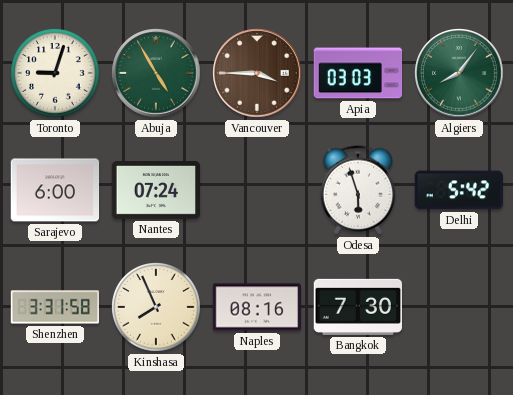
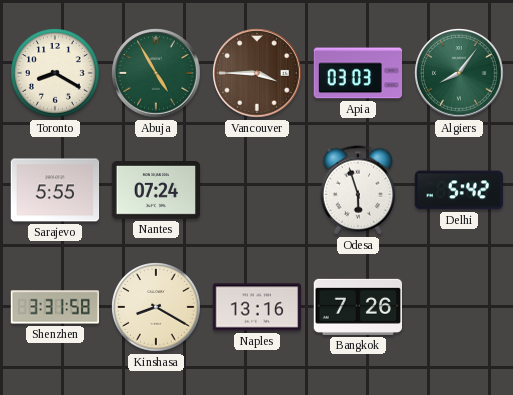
Toronto: 9:03 -> 8:20
Sarajevo: 6:00 -> 5:55
Kinshasa: 7:56 -> 8:20
Naples: 08:16 -> 13:16
Bangkok: 7:30 -> 7:26
